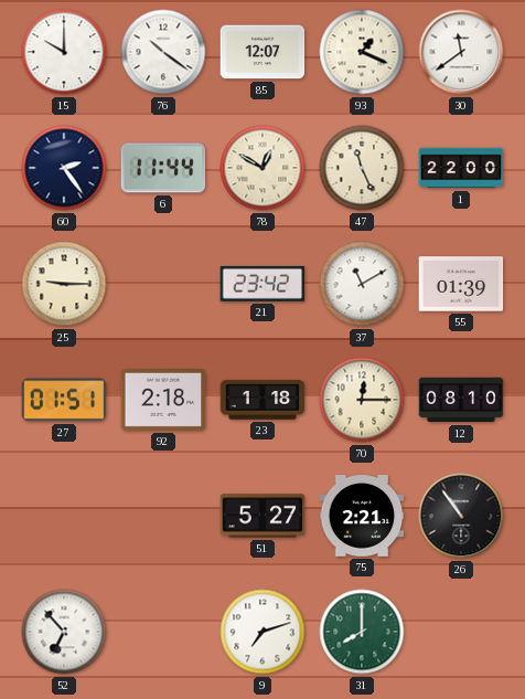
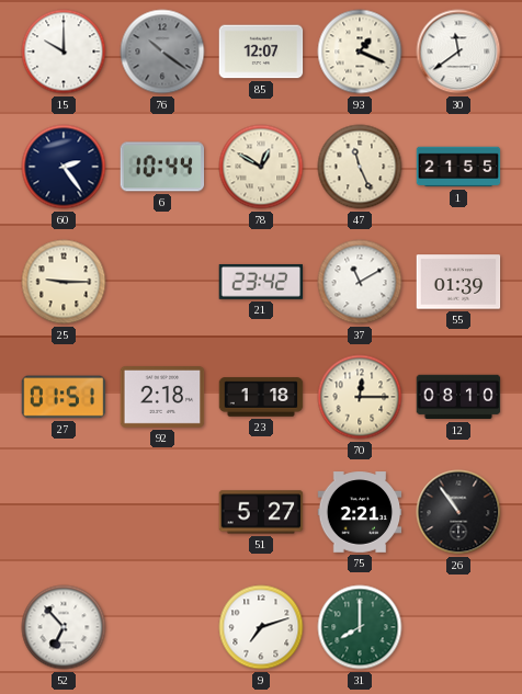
76 dial: white -> grey
6: 11:44 -> 10:44
1: 22:00 -> 21:55
